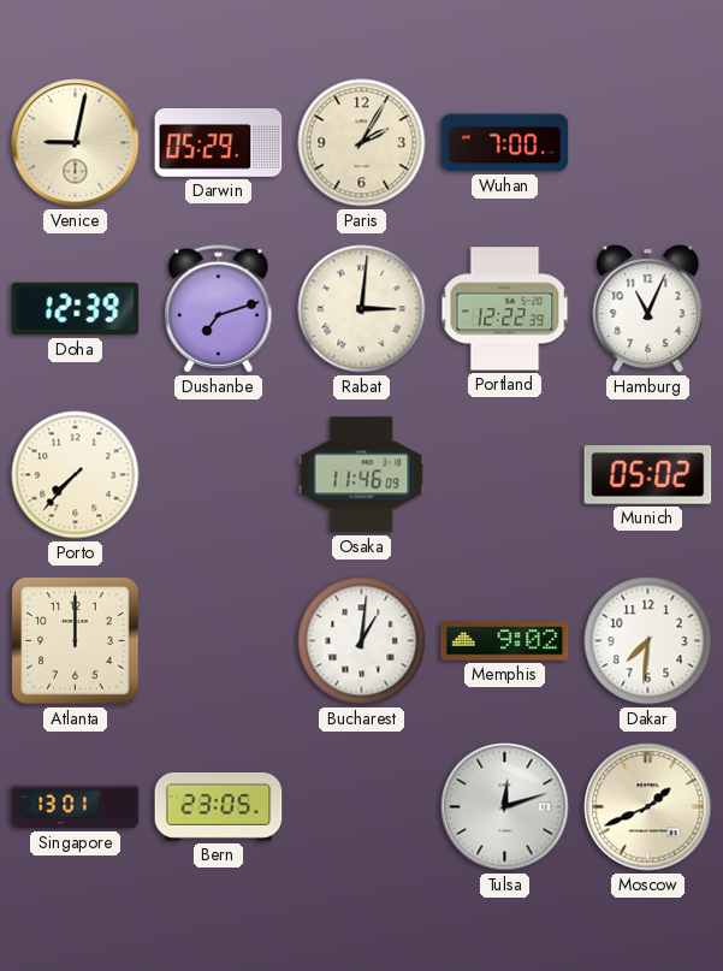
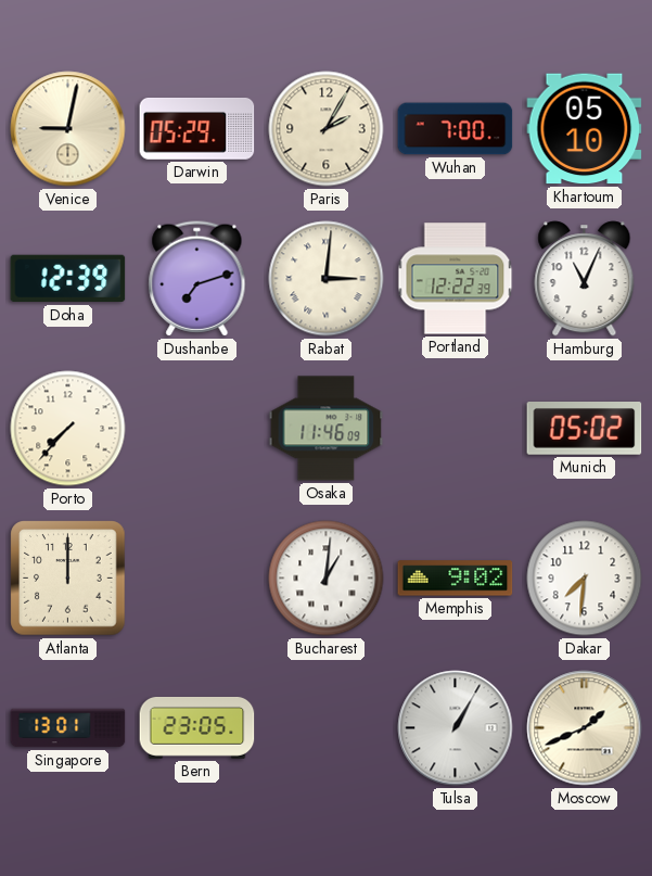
Khartoum: none -> 05:10
Tulsa: 12:12 -> 1:05
